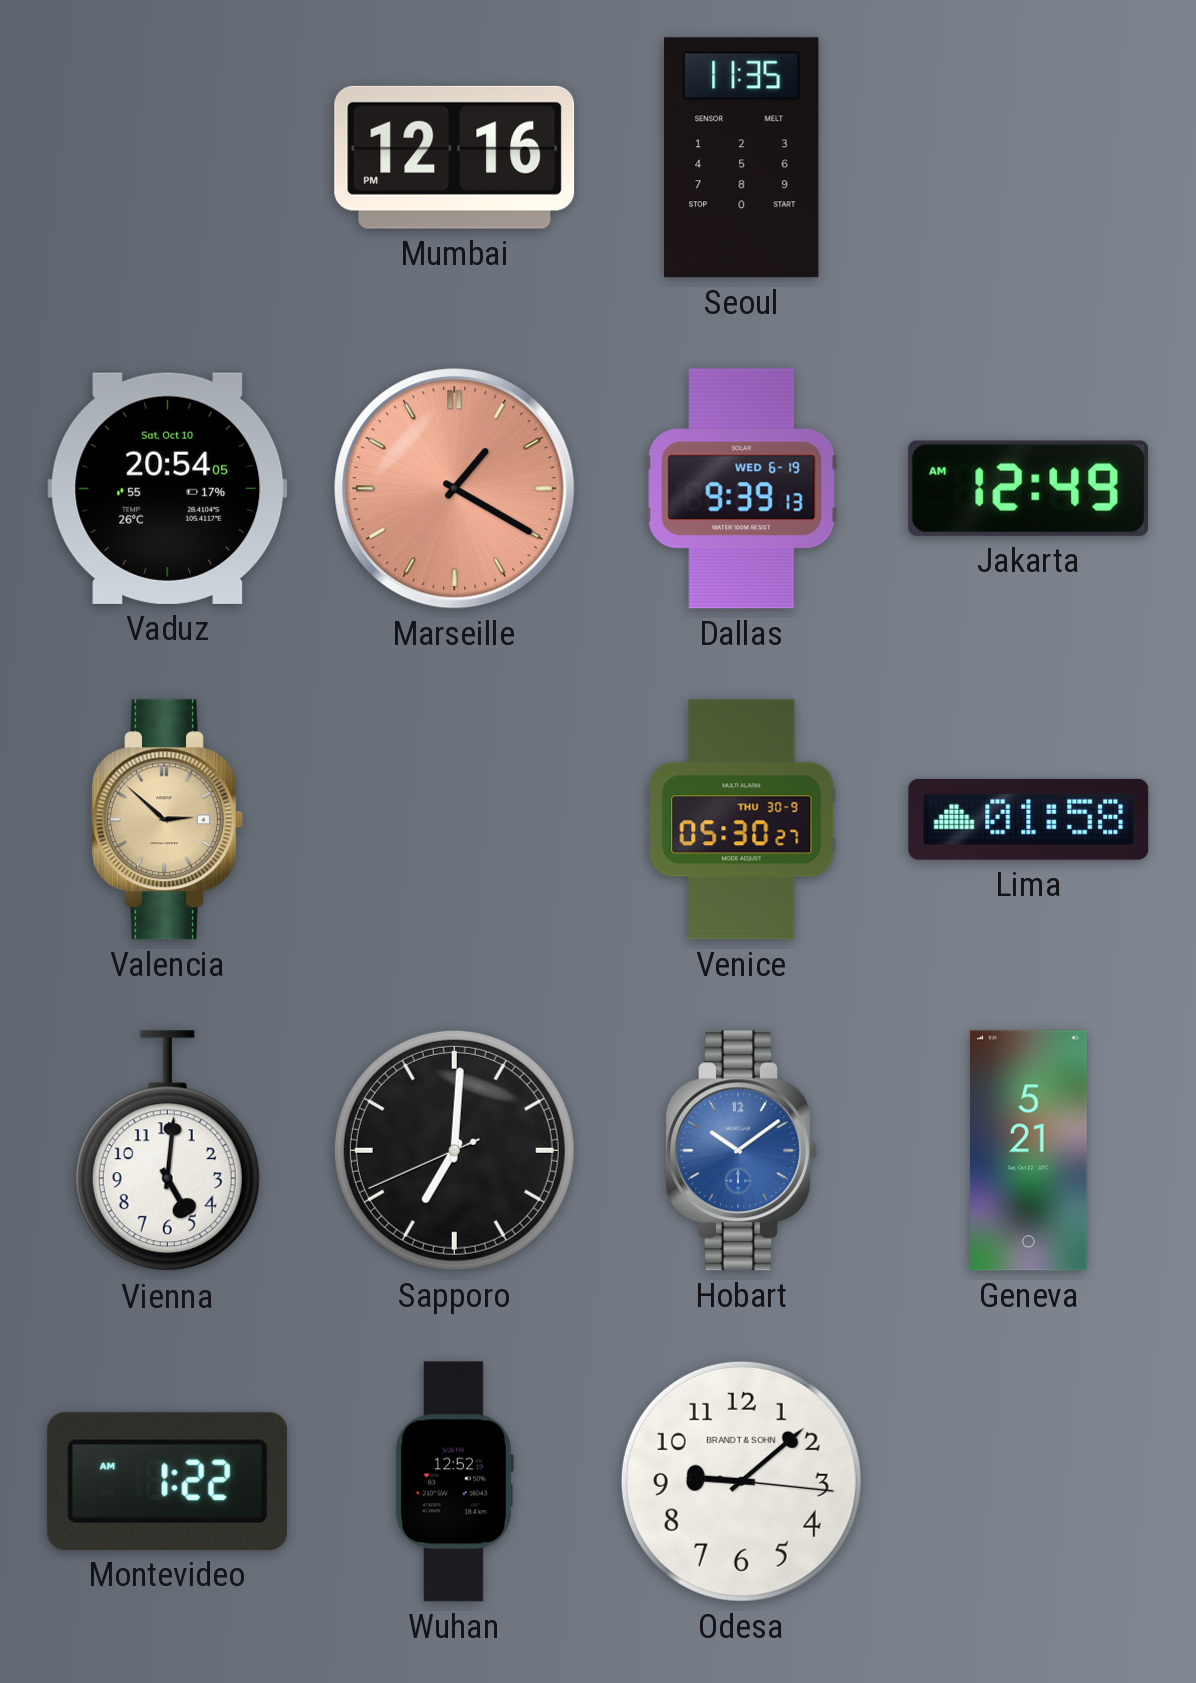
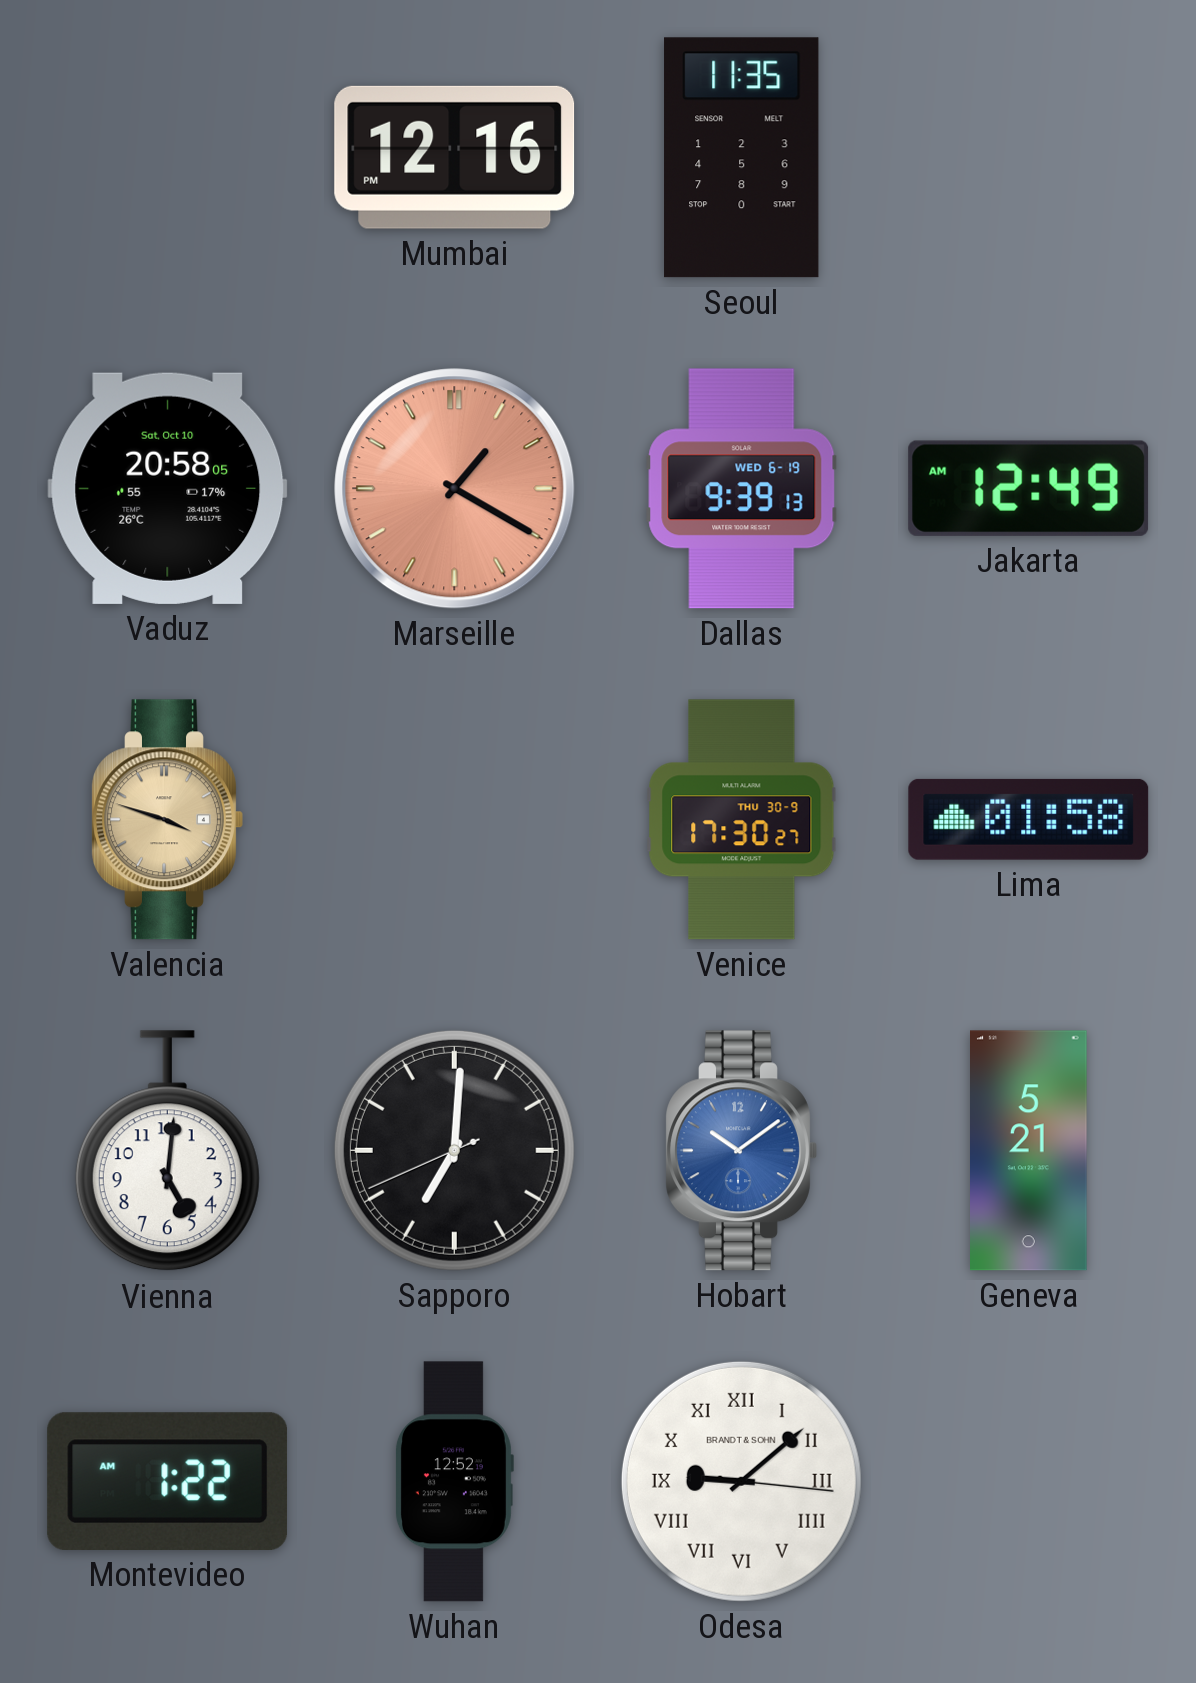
Vaduz: 20:54 -> 20:58
Valencia: 2:52 -> 3:48
Venice: 05:30 -> 17:30
Odesa numerals: Arabic -> Roman
